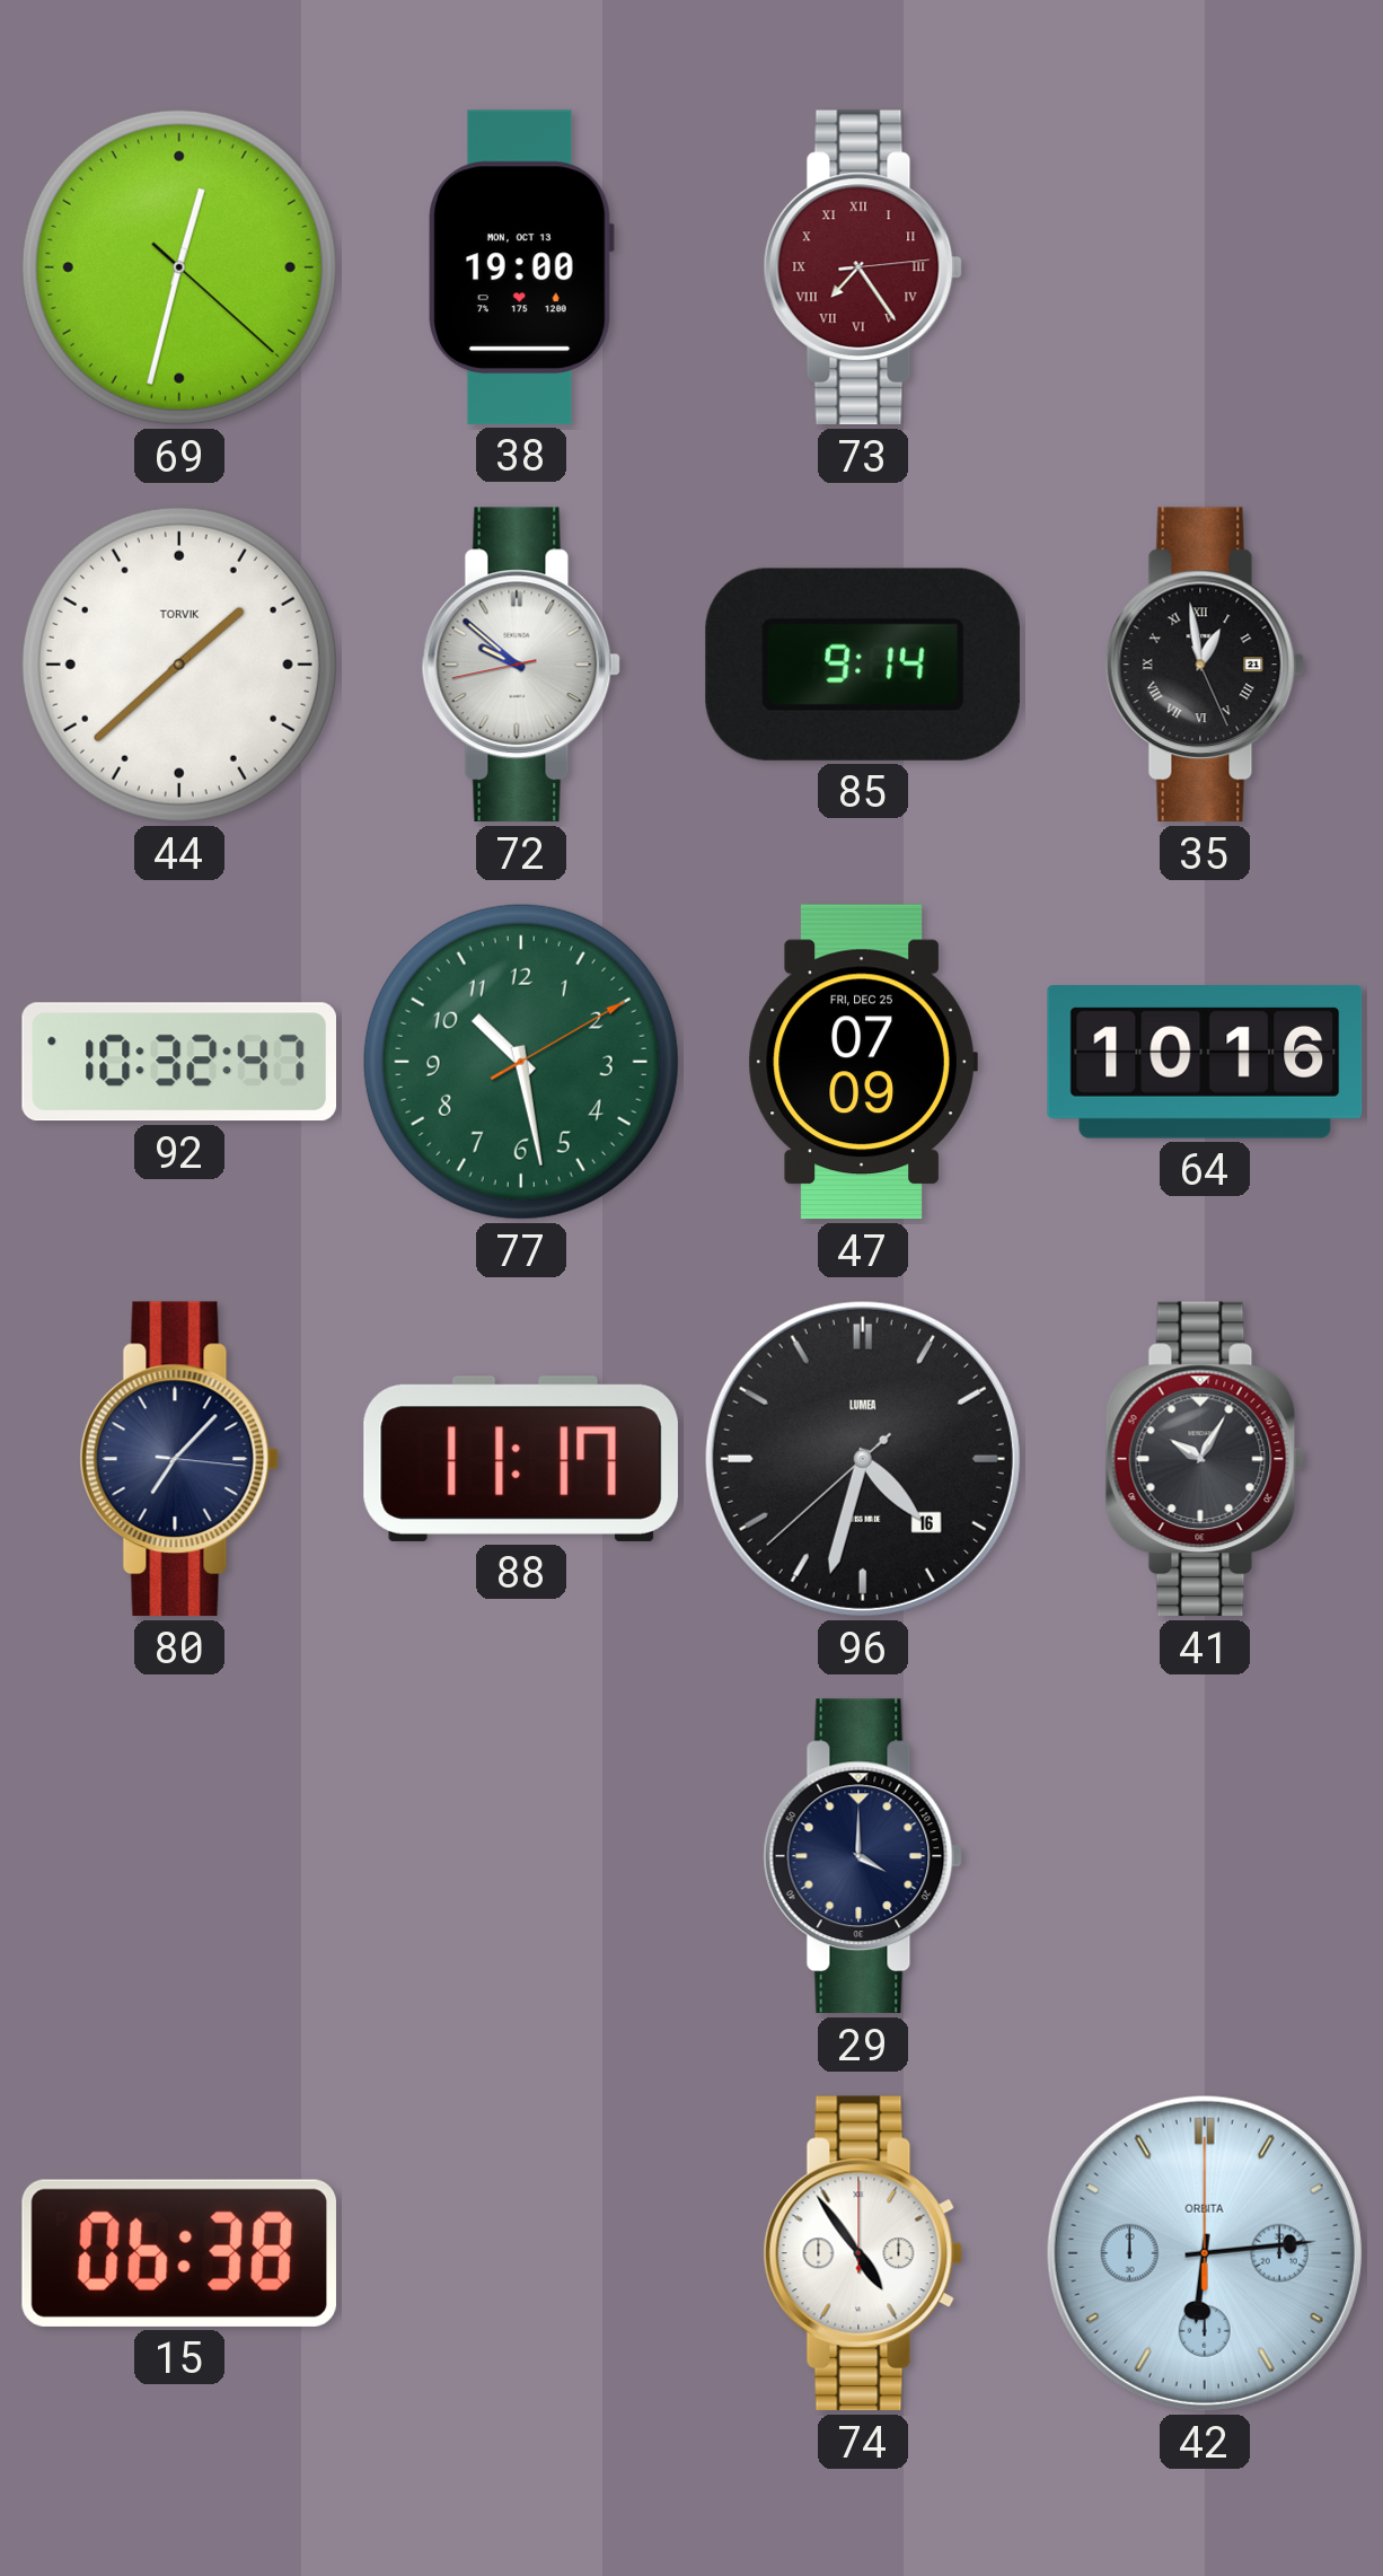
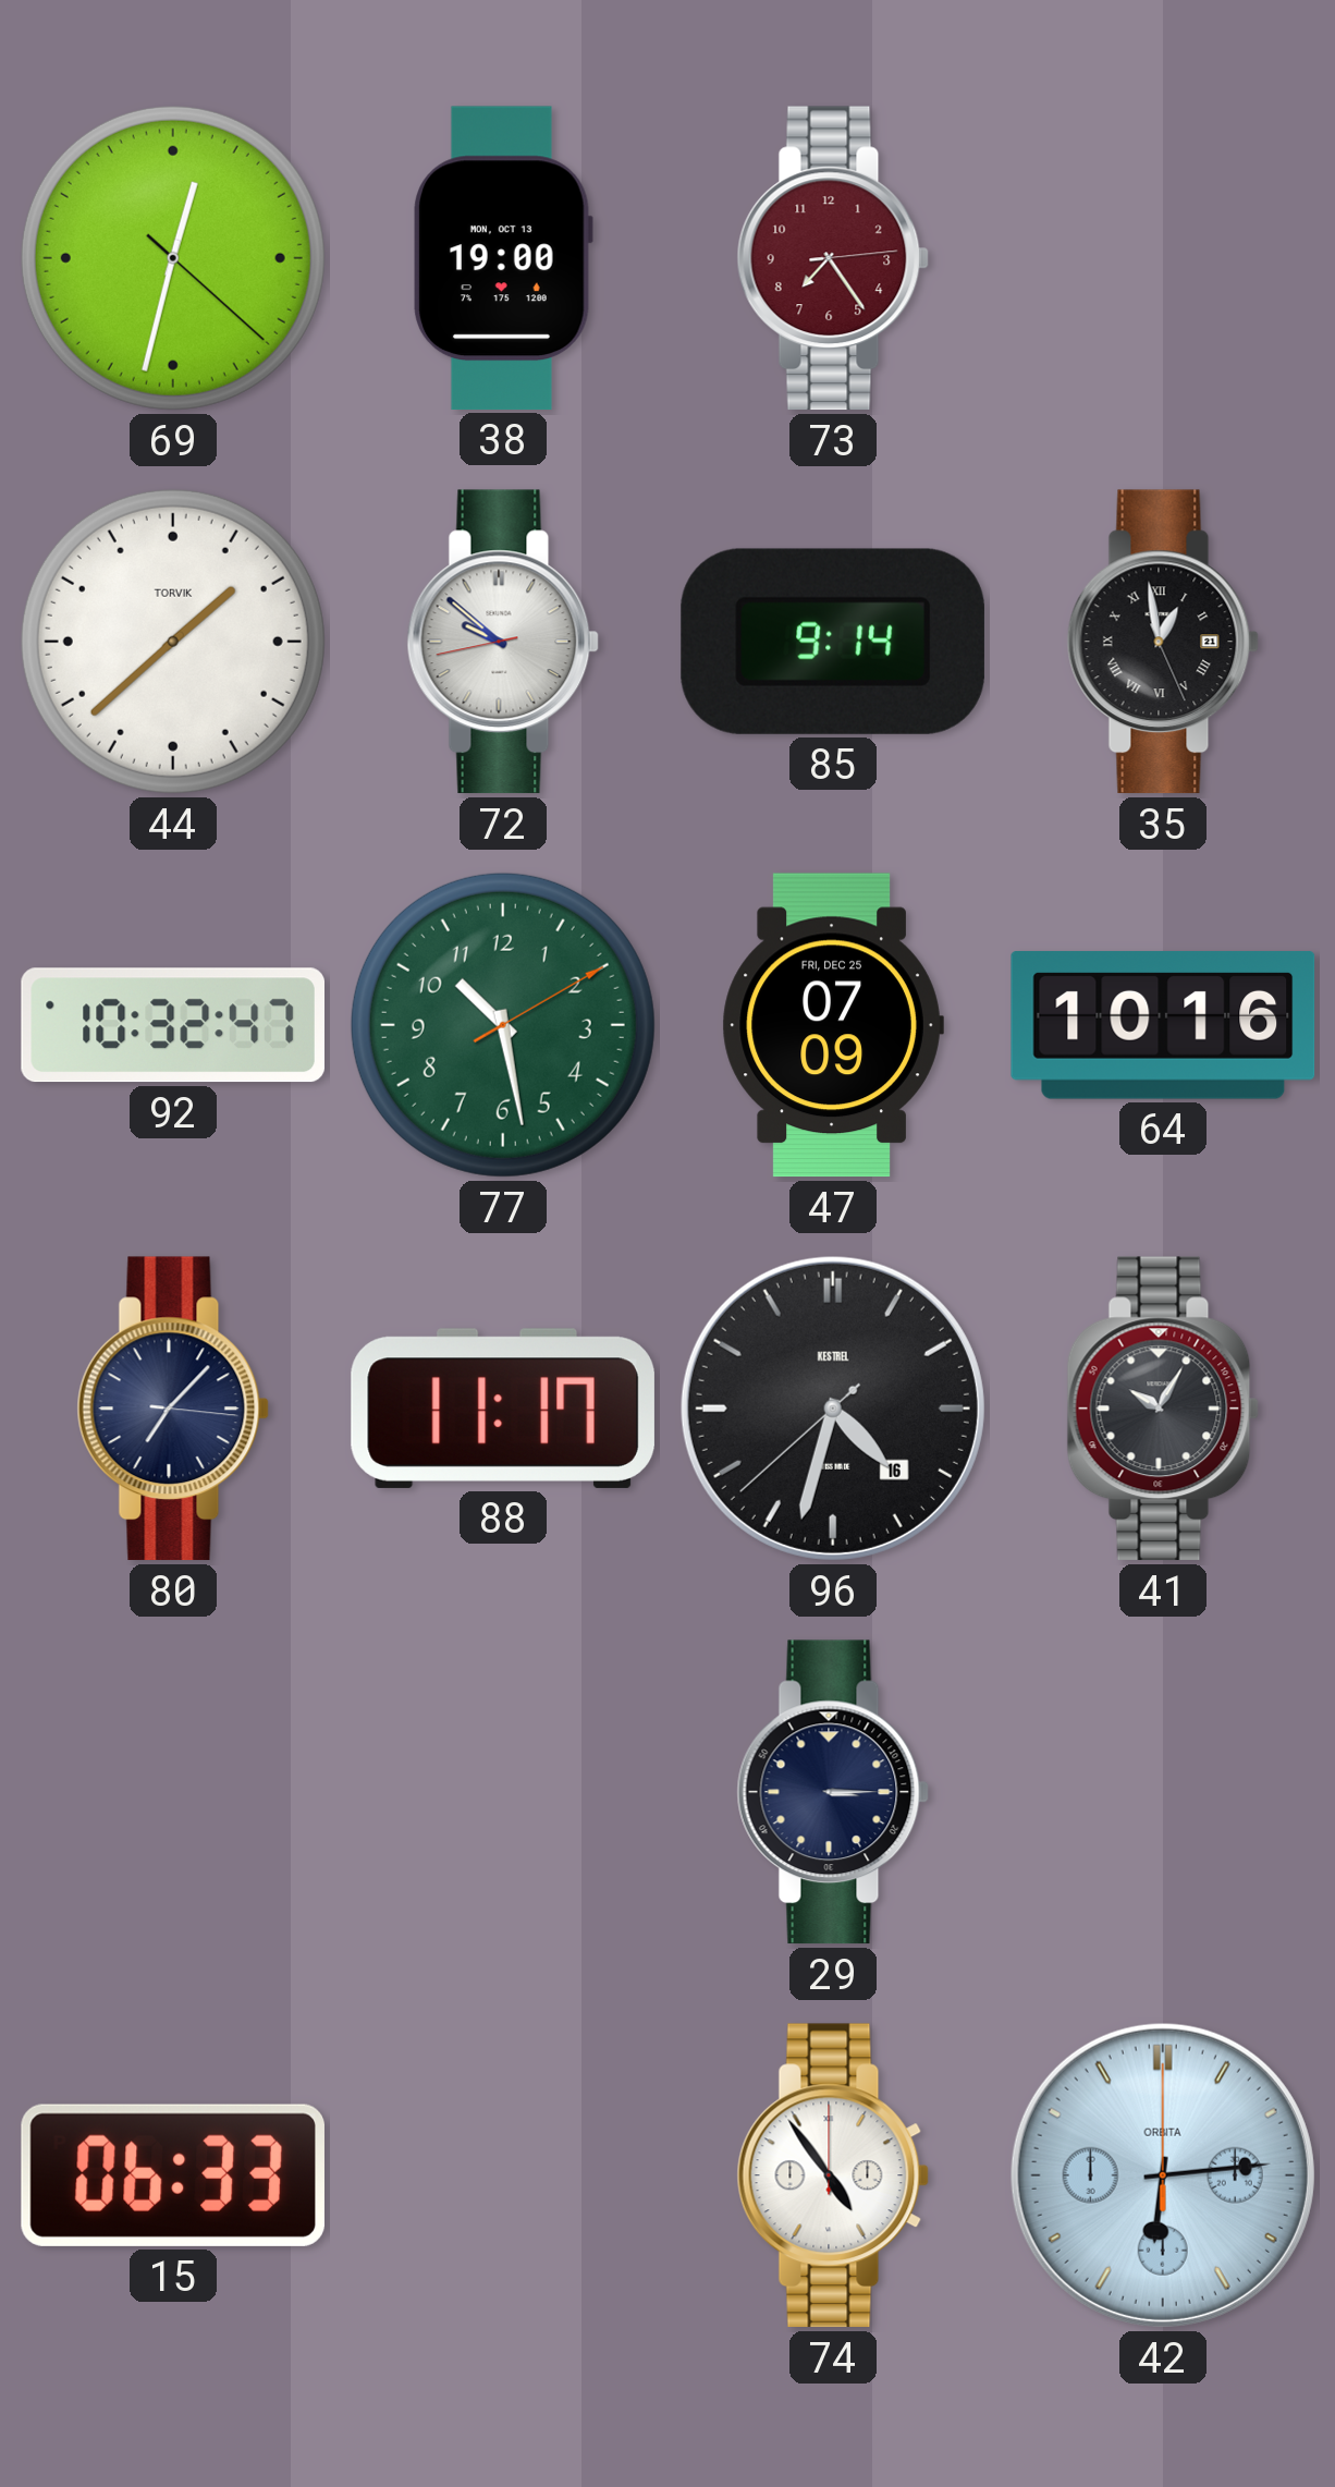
73 numerals: Roman -> Arabic
96 brand: LUMEA -> KESTREL
29: 4:00 -> 3:15
15: 06:38 -> 06:33
